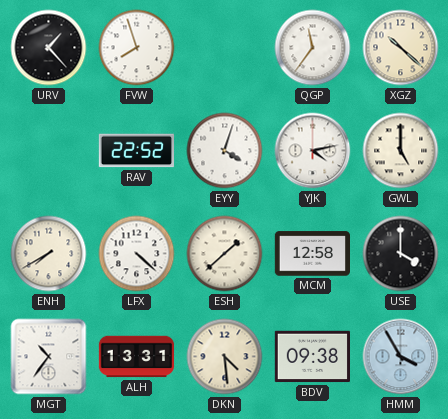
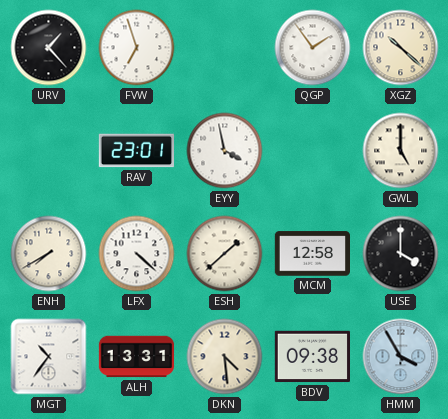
FVW: 7:57 -> 6:57
QGP: 11:36 -> 1:54
RAV: 22:52 -> 23:01
EYY: 4:03 -> 3:58
YJK: 4:13 -> none
